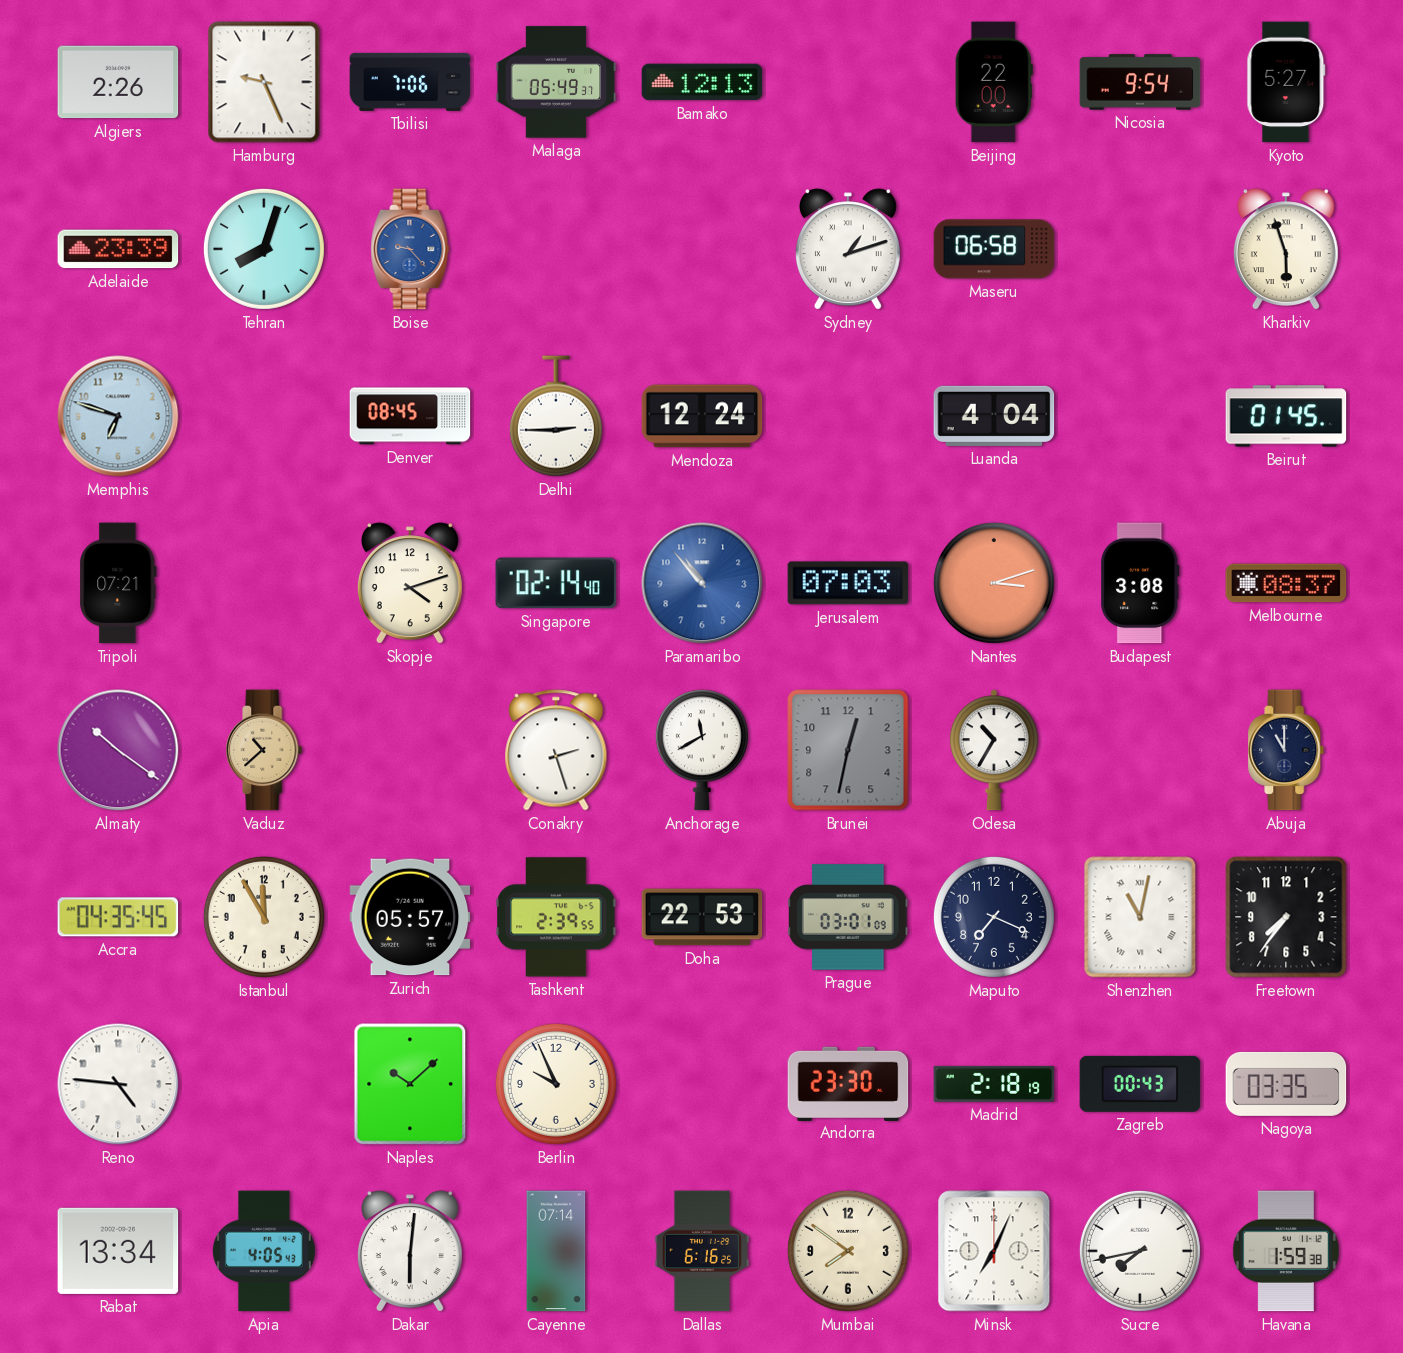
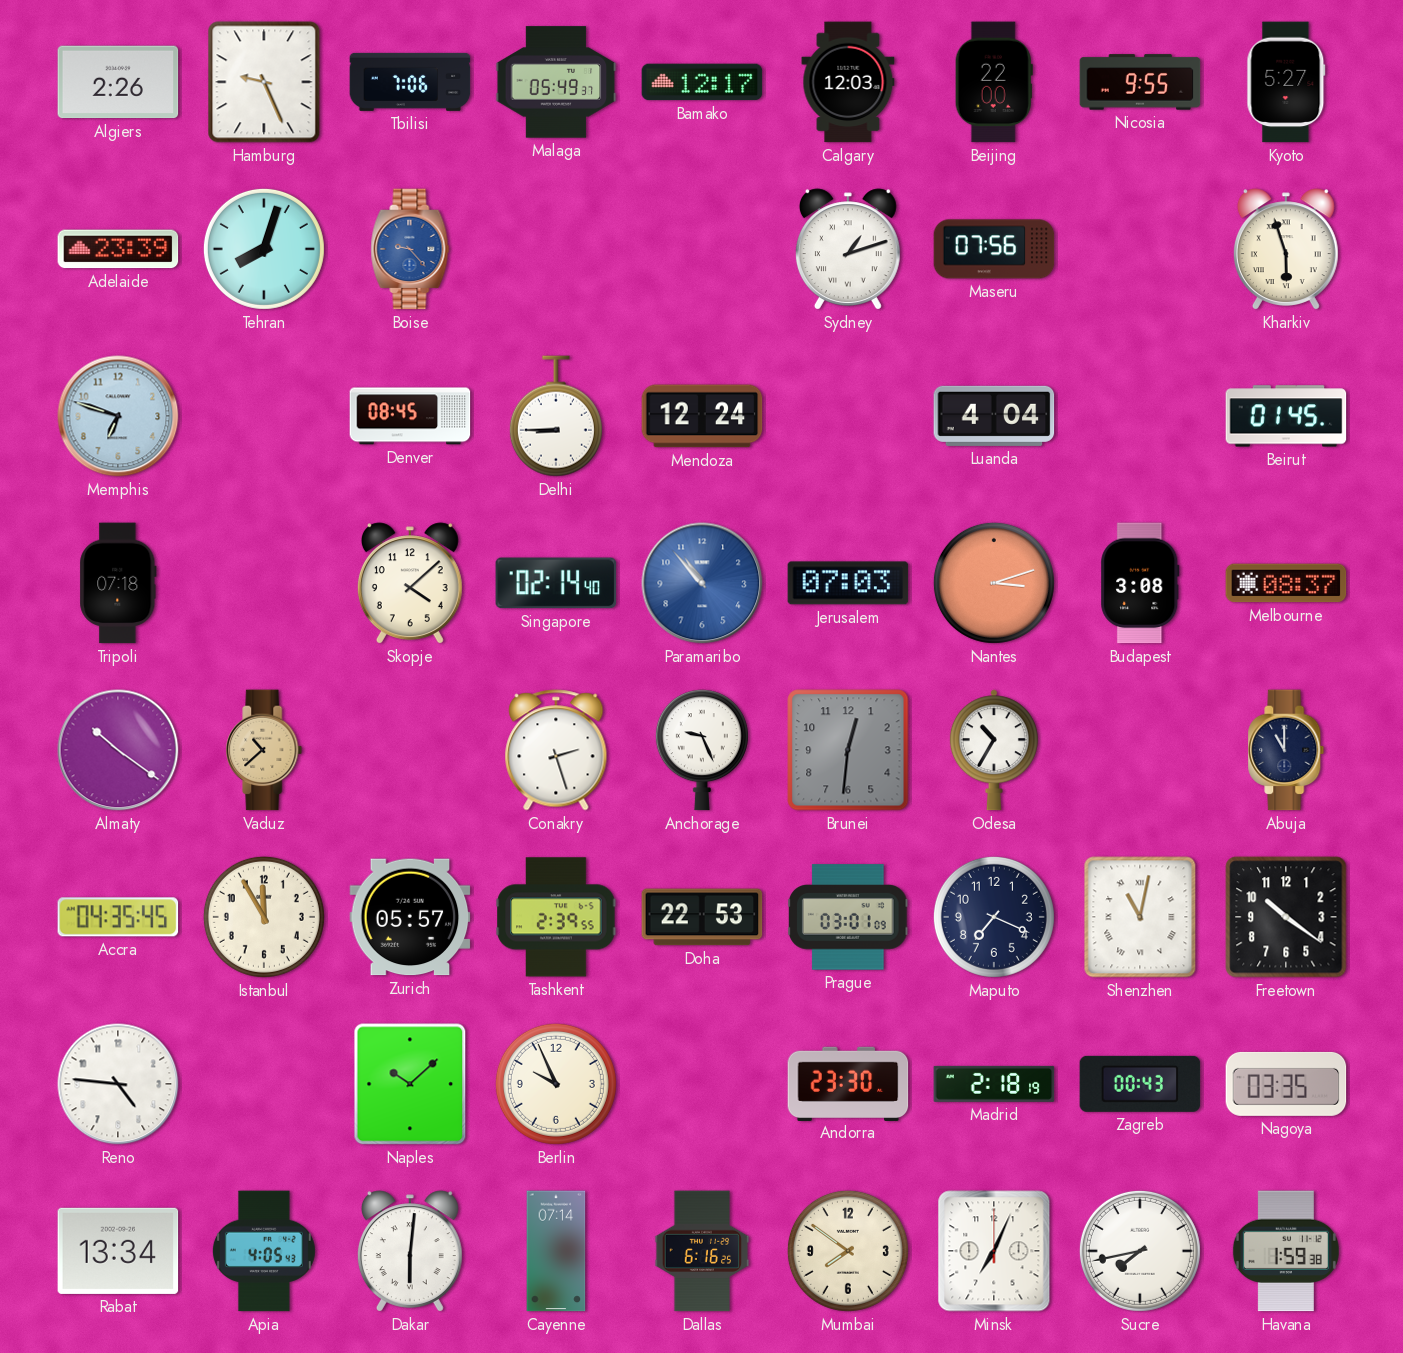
Bamako: 12:13 -> 12:17
Calgary: none -> 12:03
Nicosia: 9:54 -> 9:55
Maseru: 06:58 -> 07:56
Delhi: 2:45 -> 8:45
Tripoli: 07:21 -> 07:18
Skopje: 4:12 -> 4:08
Anchorage: 11:40 -> 9:26
Brunei: 12:32 -> 12:31
Freetown: 7:36 -> 10:21
